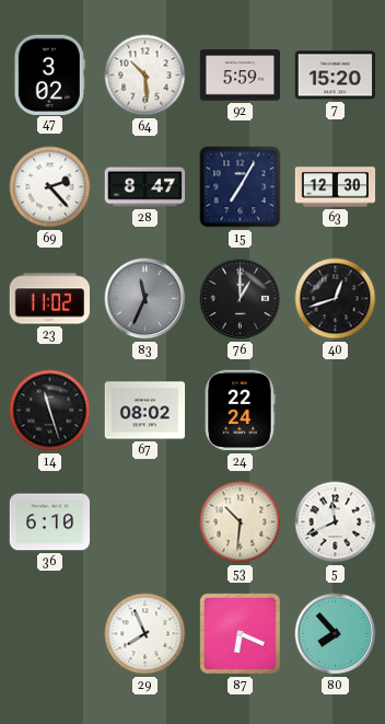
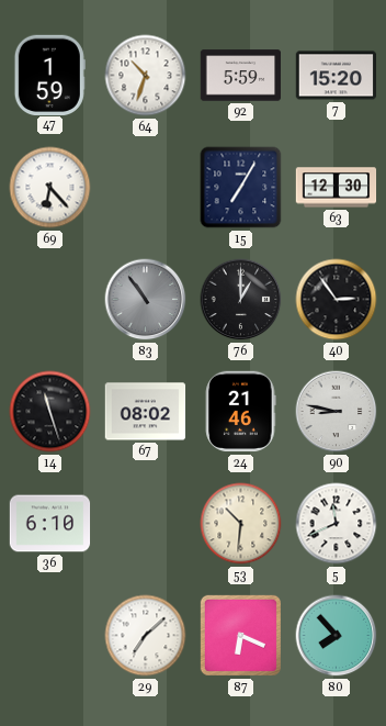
47: 3:02 -> 1:59
64: 10:29 -> 10:33
69: 2:23 -> 6:23
28: 8:47 -> none
23: 11:02 -> none
83: 11:34 -> 10:54
40: 12:42 -> 2:54
24: 22:24 -> 21:46
90: none -> 8:47
29: 7:56 -> 7:08
